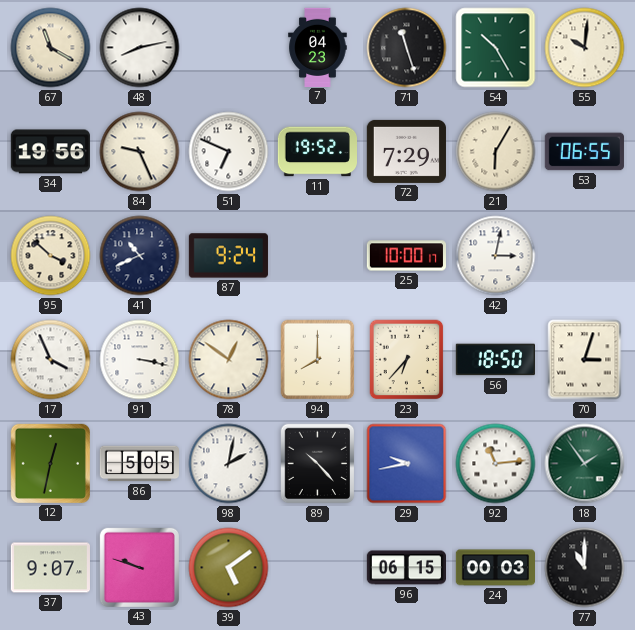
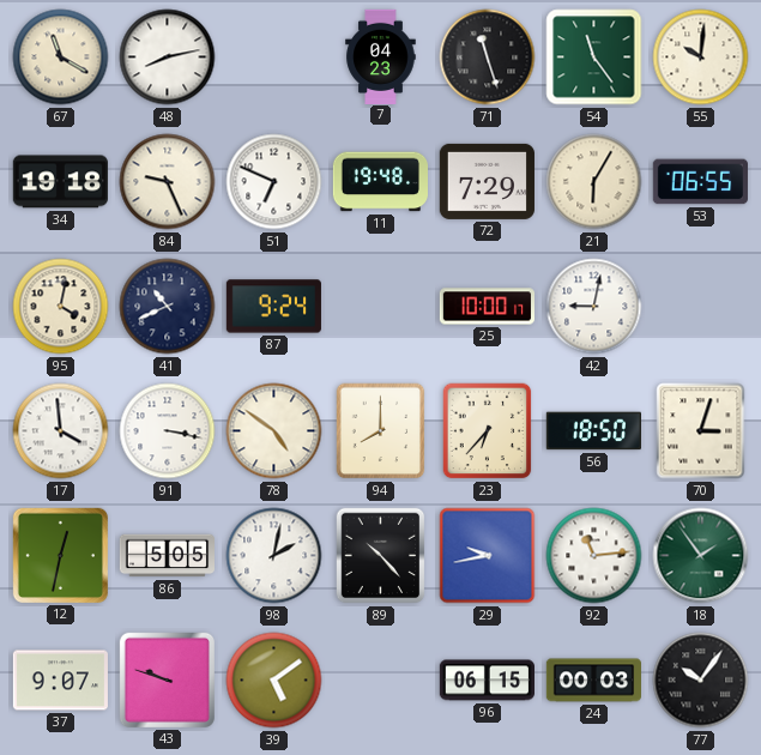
54: 10:25 -> 11:24
34: 19:56 -> 19:18
11: 19:52 -> 19:48
95: 3:52 -> 4:02
42: 3:02 -> 9:02
17: 3:56 -> 3:59
78: 12:51 -> 4:51
77: 11:00 -> 10:06
